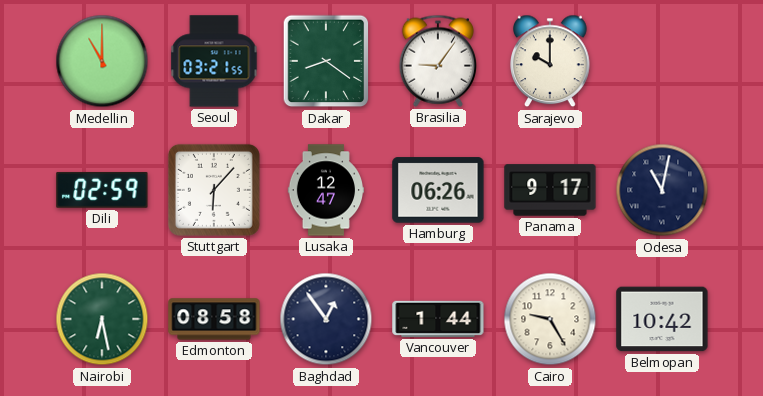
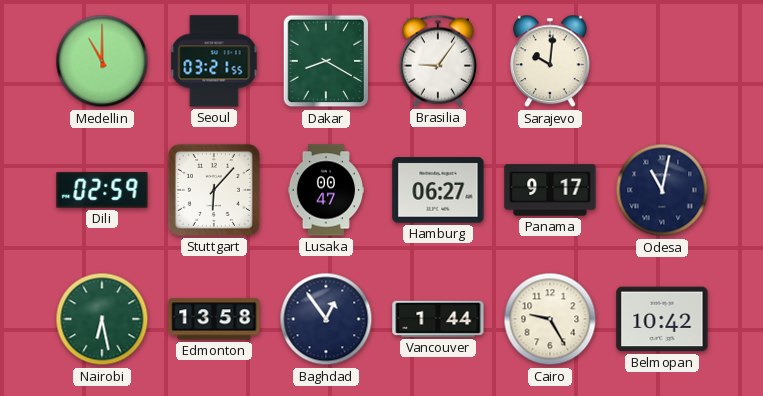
Dakar: 8:21 -> 8:20
Sarajevo: 10:00 -> 10:01
Lusaka: 12:47 -> 00:47
Hamburg: 06:26 -> 06:27
Edmonton: 08:58 -> 13:58
